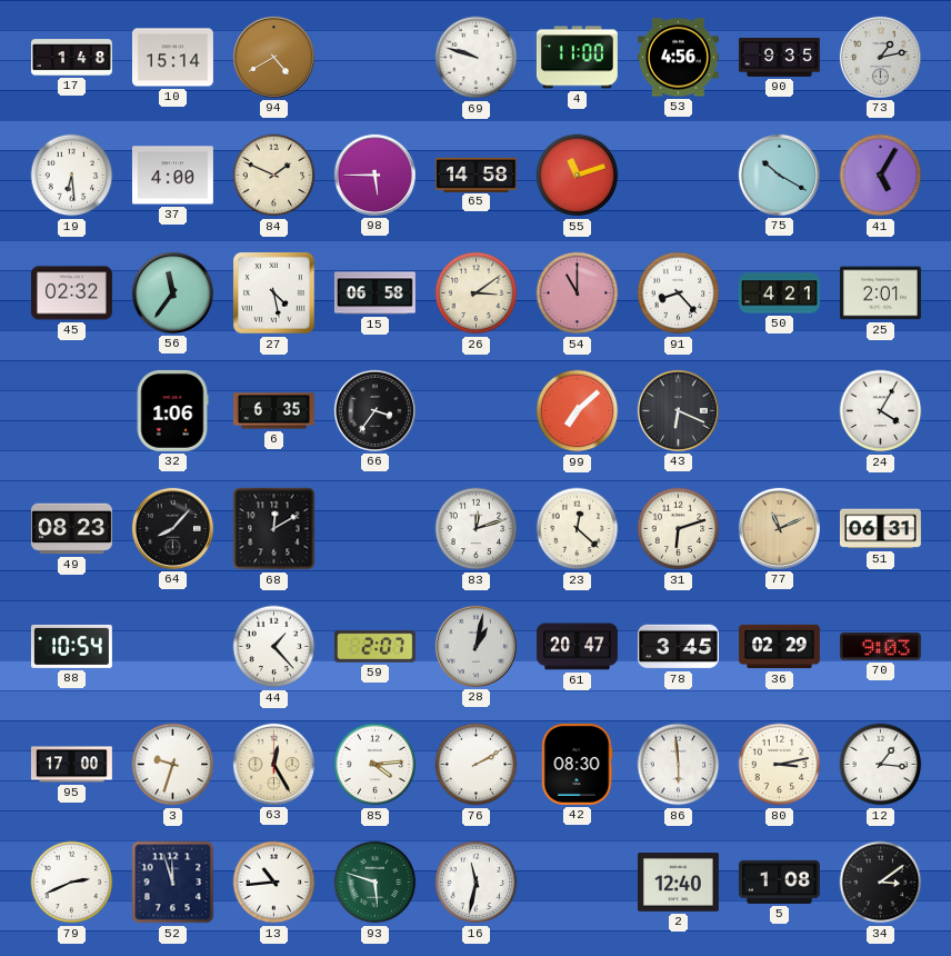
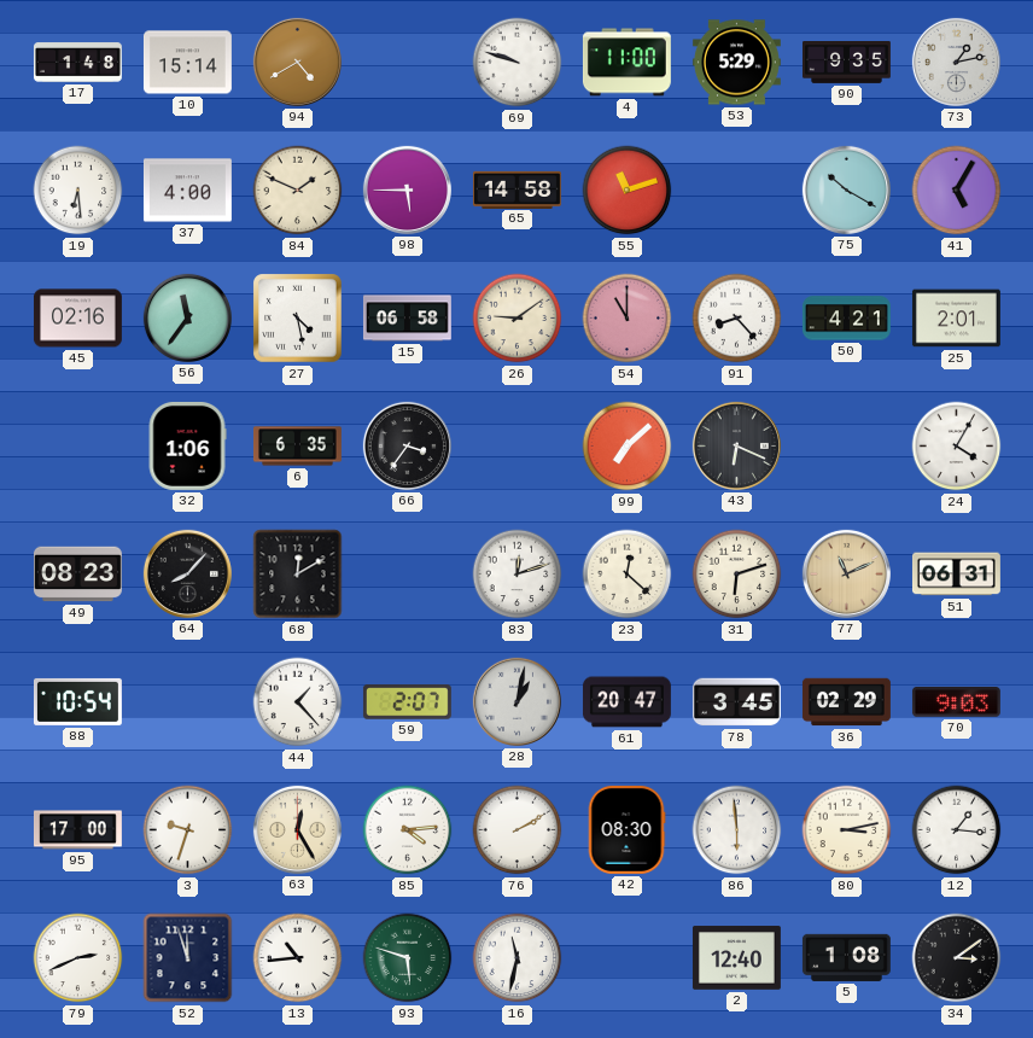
53: 4:56 -> 5:29
45: 02:32 -> 02:16
26: 3:09 -> 9:09
